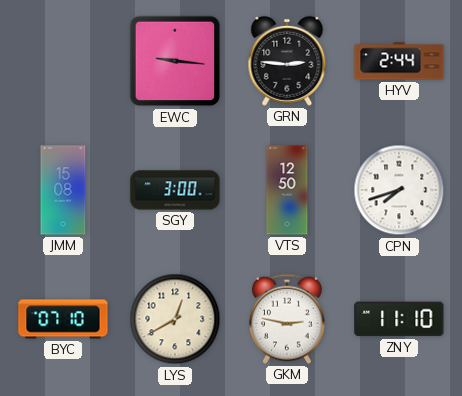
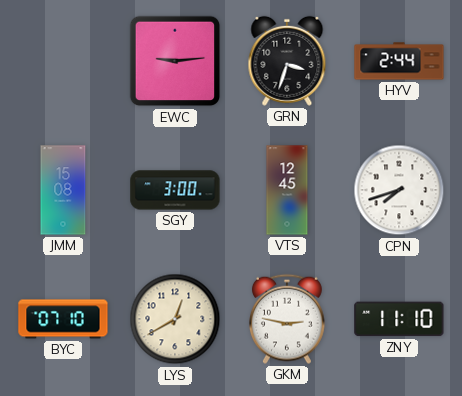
EWC: 9:16 -> 9:14
GRN: 2:46 -> 3:33
VTS: 12:50 -> 12:45
